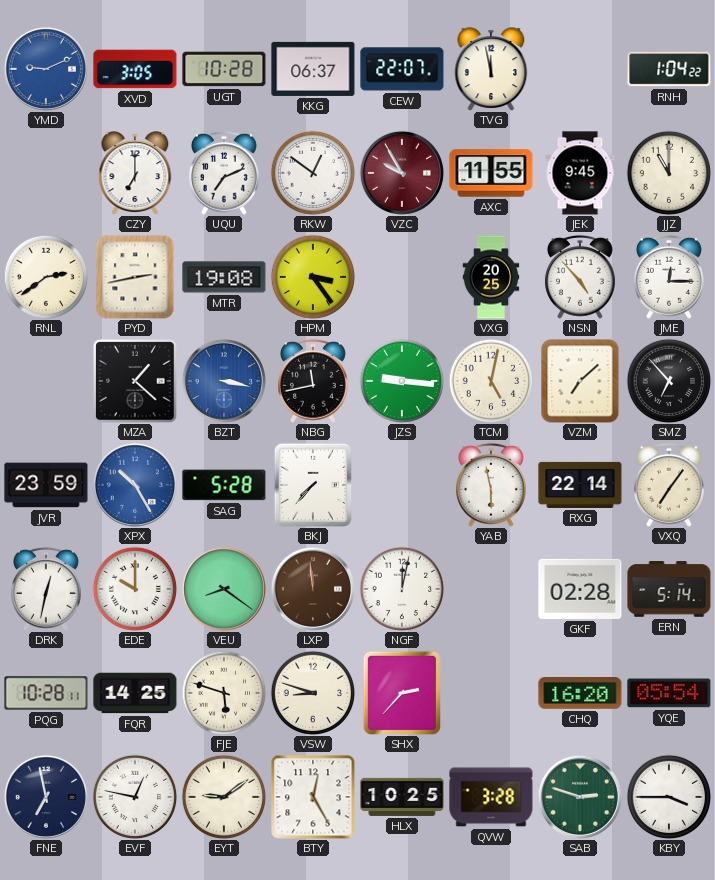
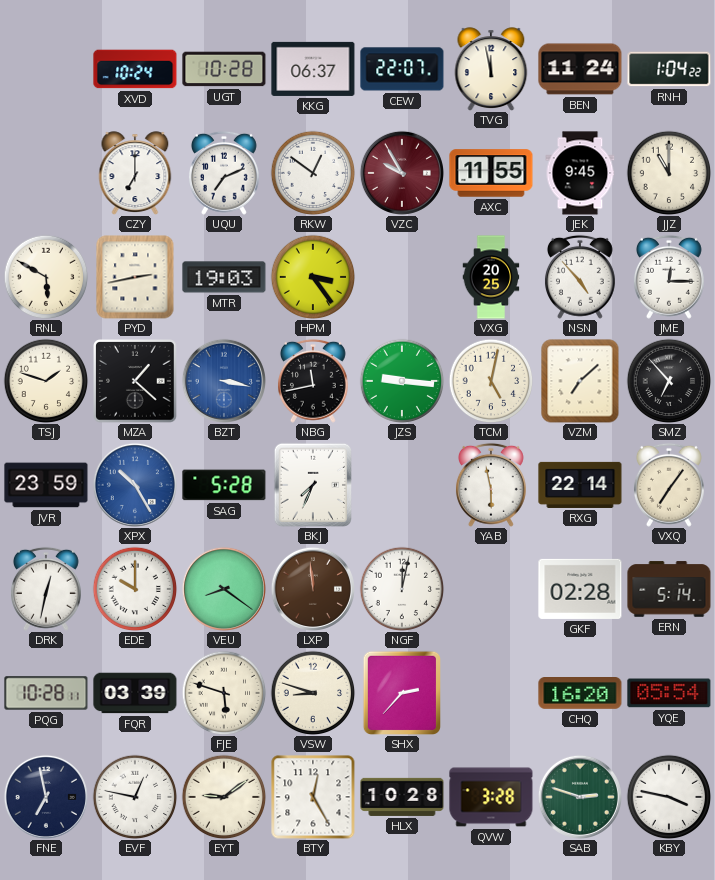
YMD: 9:11 -> none
XVD: 3:05 -> 10:24
BEN: none -> 11:24
RNL: 2:39 -> 5:50
MTR: 19:08 -> 19:03
TSJ: none -> 1:48
BKJ: 7:37 -> 7:34
FQR: 14:25 -> 03:39
HLX: 10:25 -> 10:28
KBY: 3:45 -> 3:47
